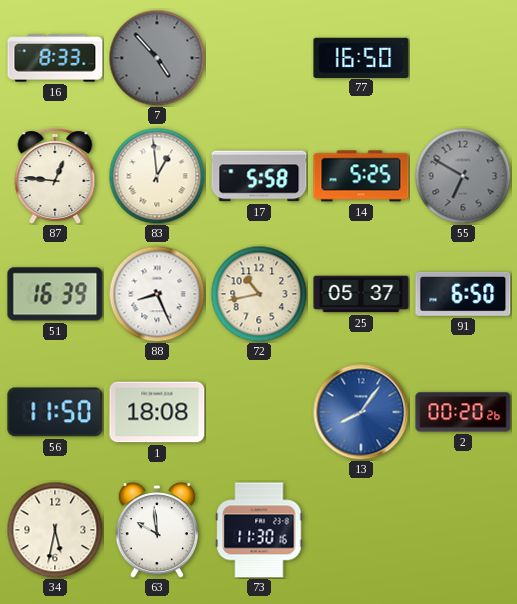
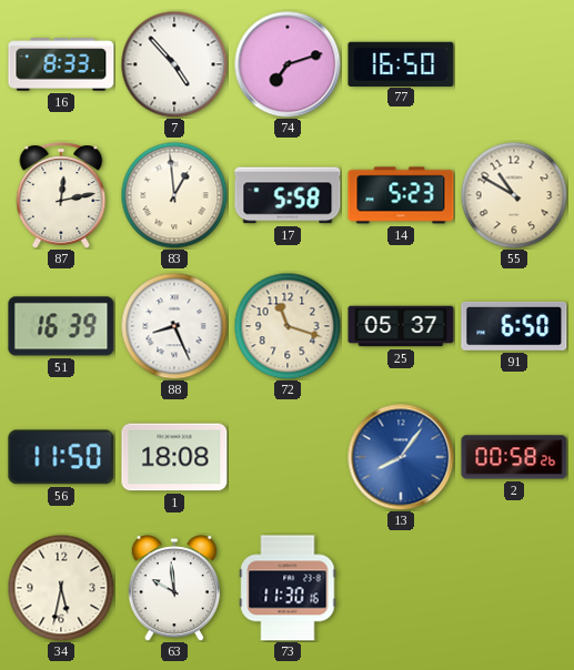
7 dial: grey -> white
74: none -> 7:12
87: 12:46 -> 12:13
14: 5:25 -> 5:23
55: 6:50 -> 10:50
55 dial: grey -> cream
72: 10:43 -> 11:18
2: 00:20 -> 00:58
